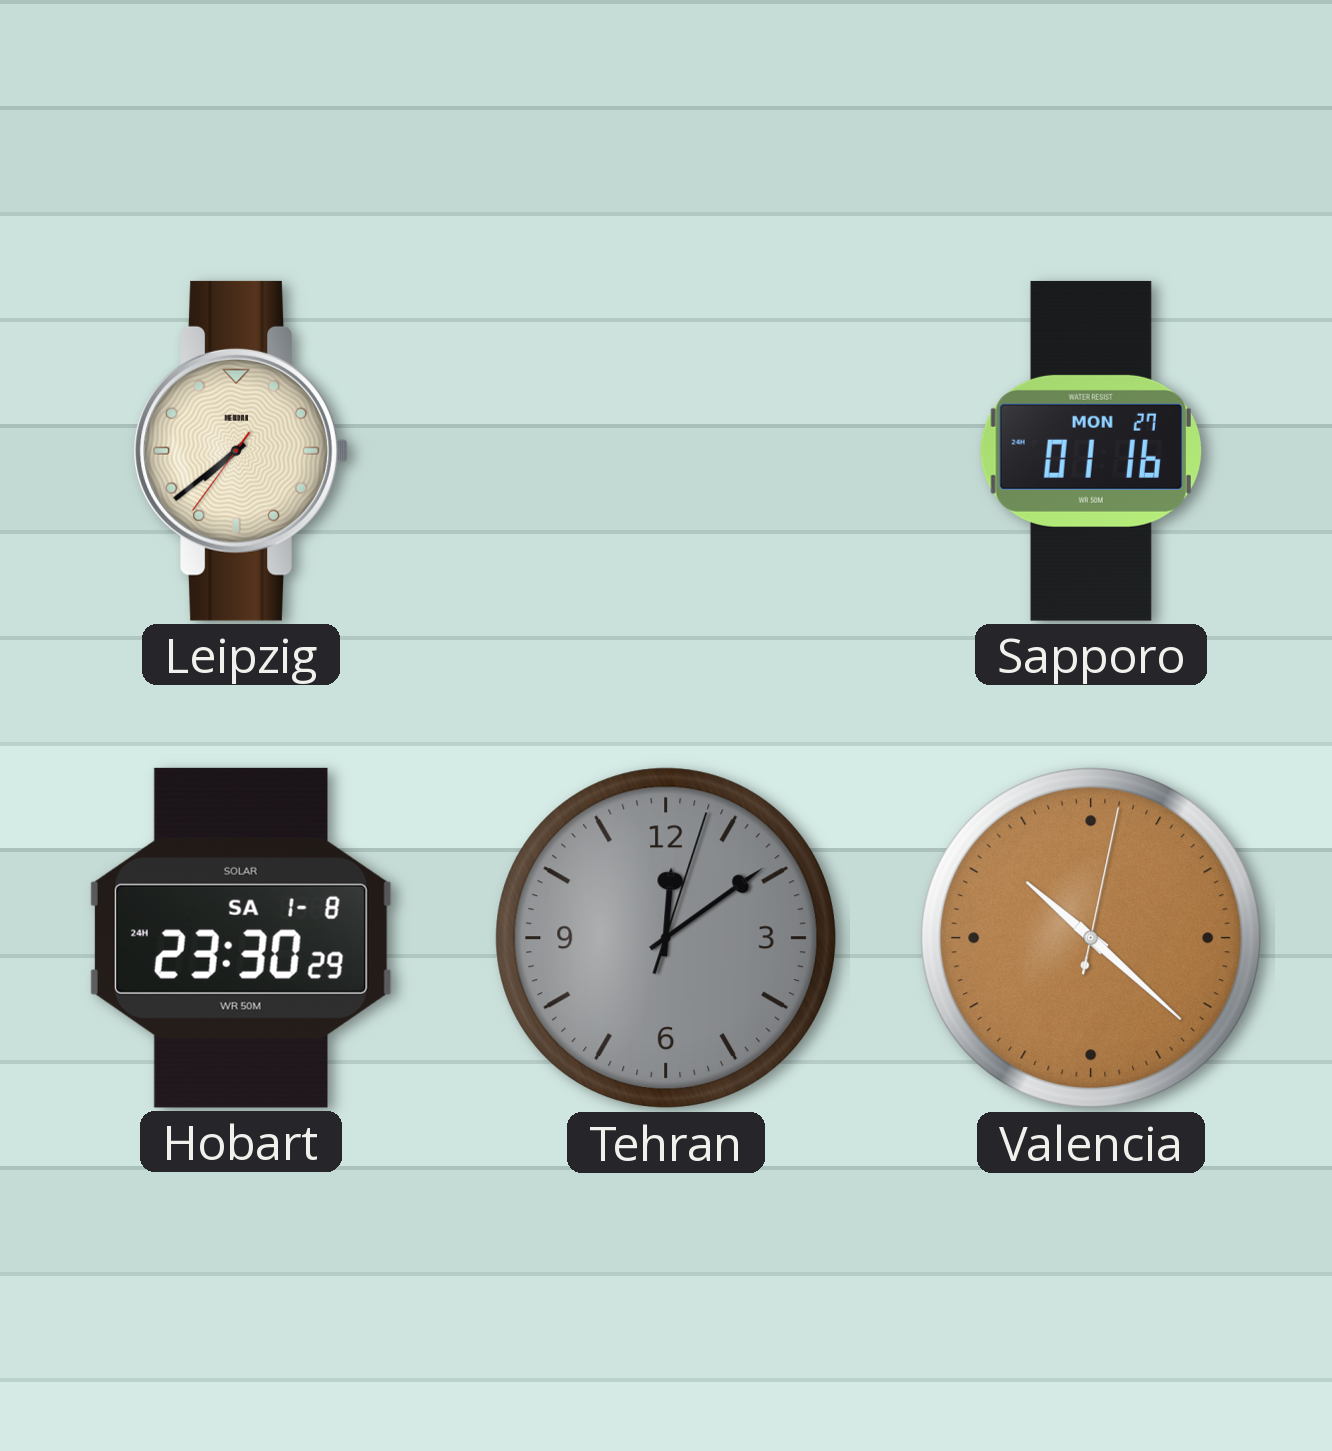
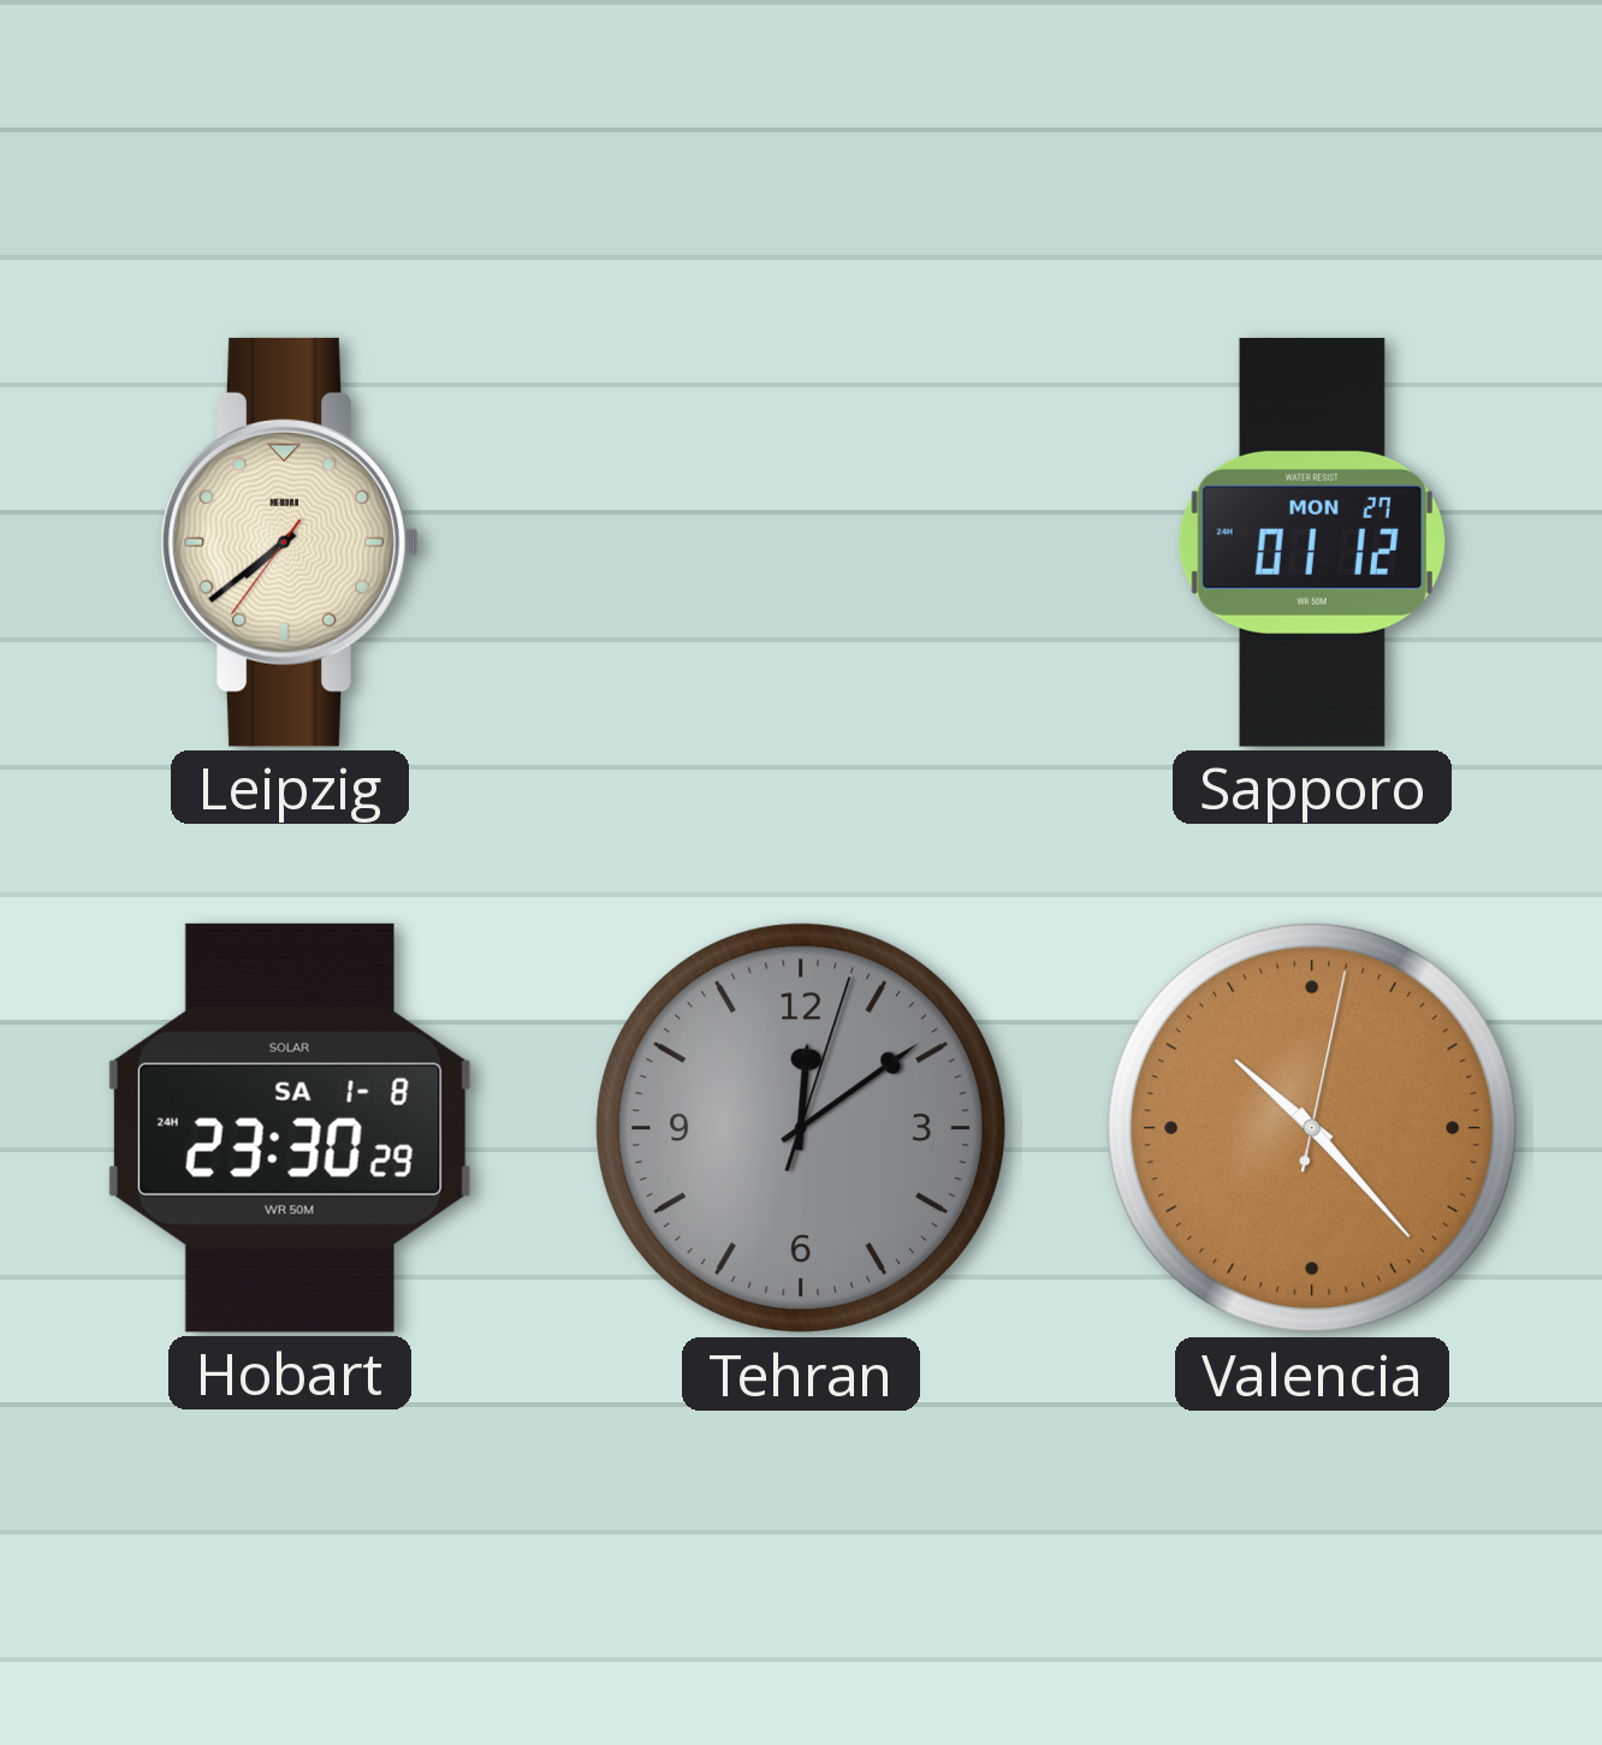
Sapporo: 01:16 -> 01:12
Valencia: 10:22 -> 10:23
